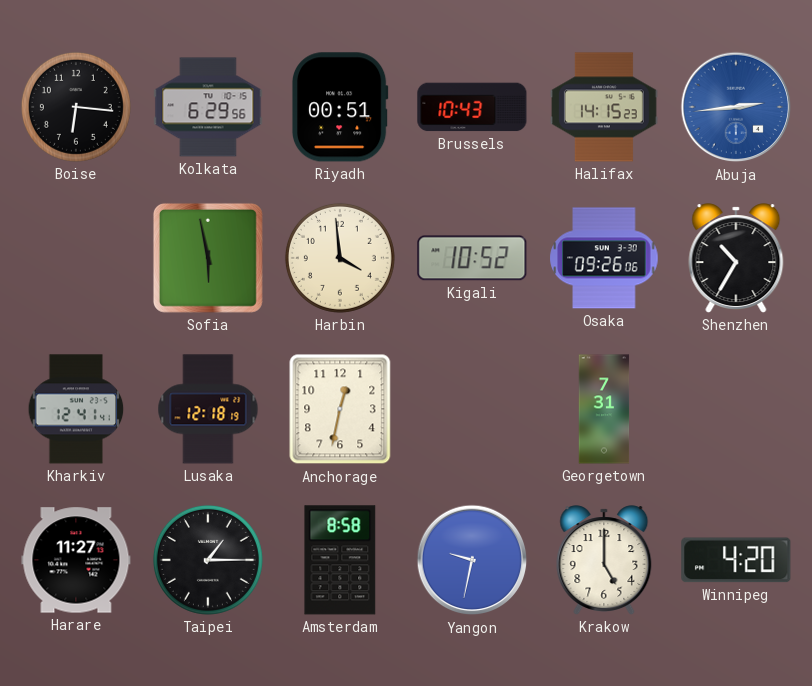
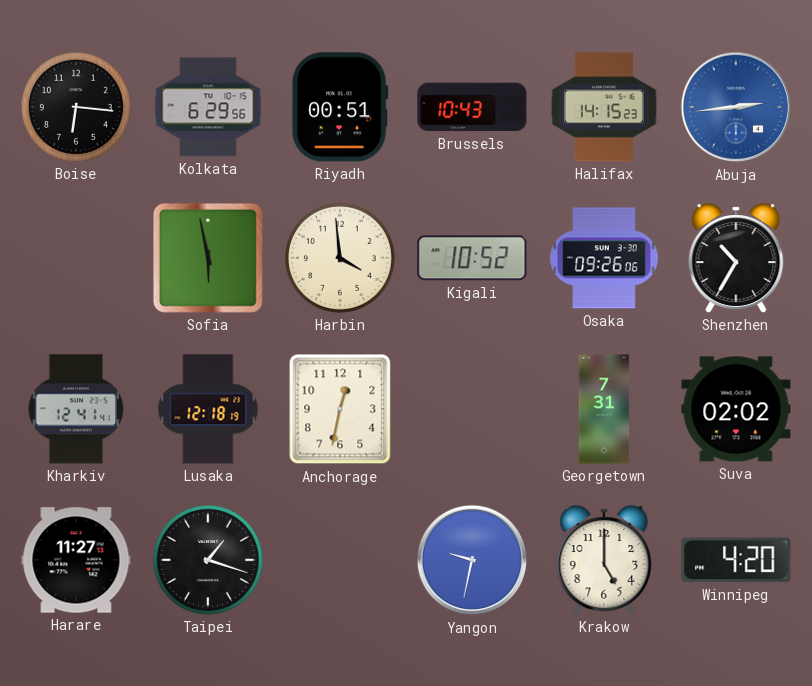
Suva: none -> 02:02
Taipei: 1:15 -> 1:18
Amsterdam: 8:58 -> none
